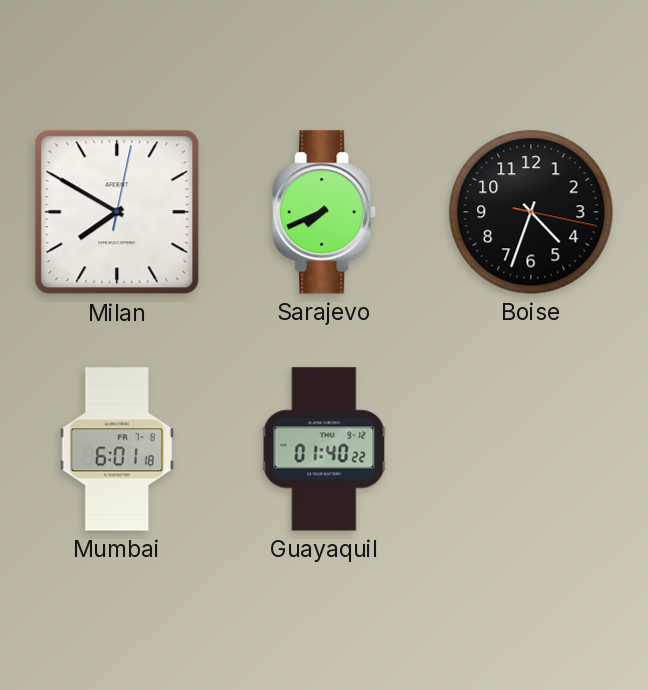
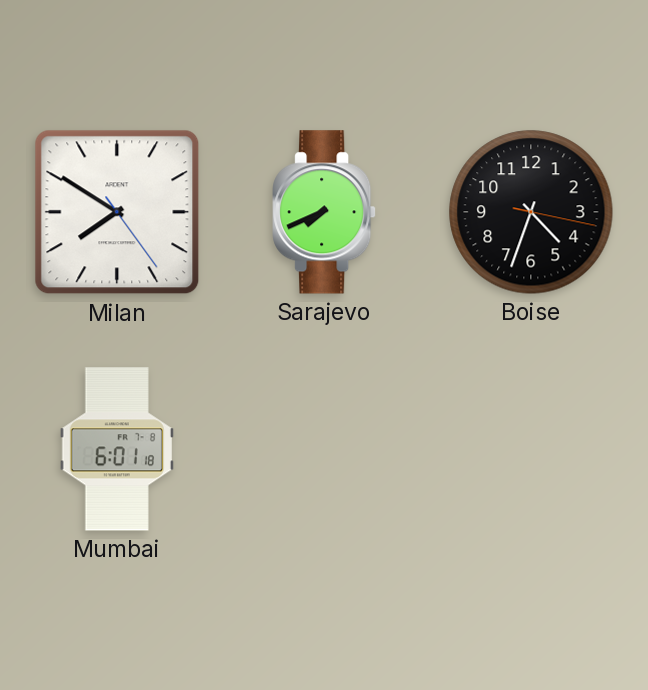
Milan: 7:50:02 -> 7:50:24
Guayaquil: 01:40 -> none
